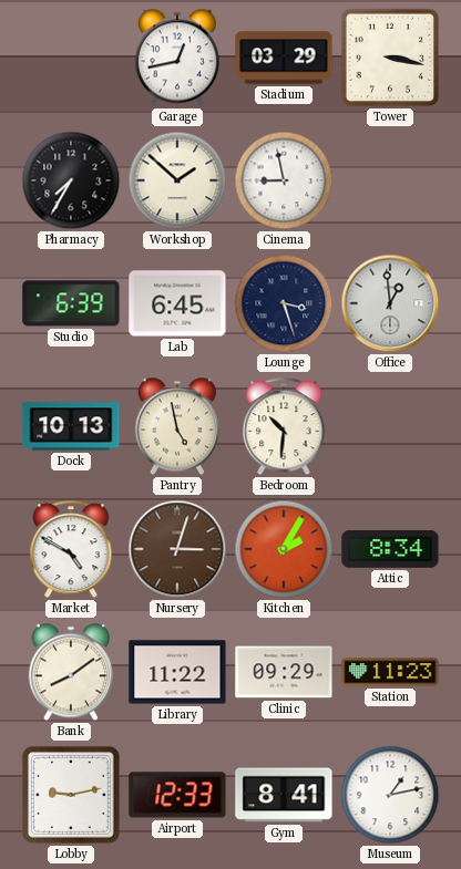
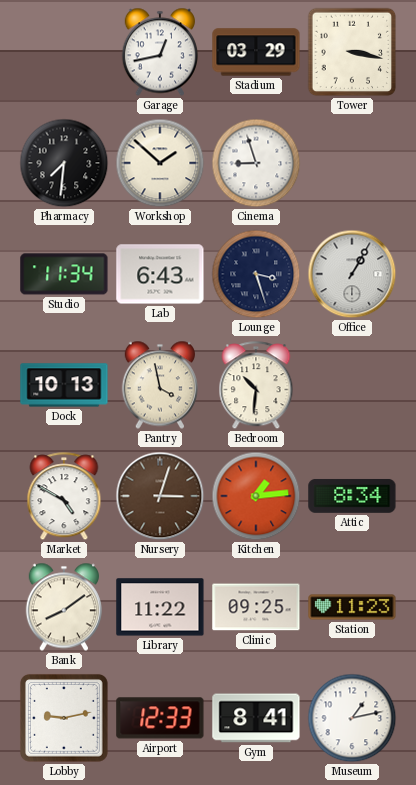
Pharmacy: 7:35 -> 7:31
Cinema: 8:58 -> 8:57
Studio: 6:39 -> 11:34
Lab: 6:45 -> 6:43
Office: 12:59 -> 1:05
Pantry: 4:58 -> 3:58
Kitchen: 2:05 -> 1:14
Clinic: 09:29 -> 09:25
